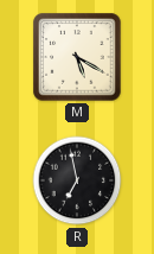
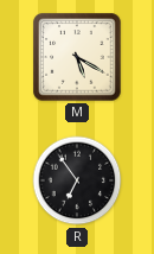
R: 6:58 -> 6:54
